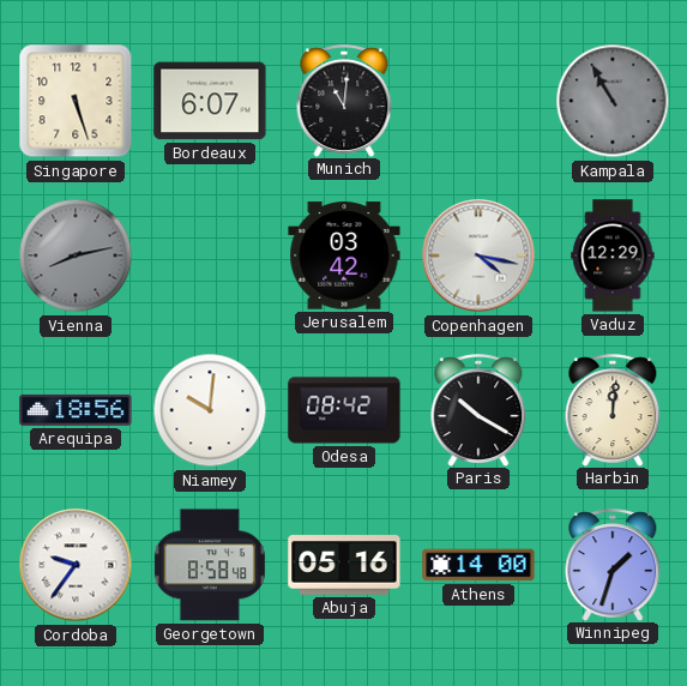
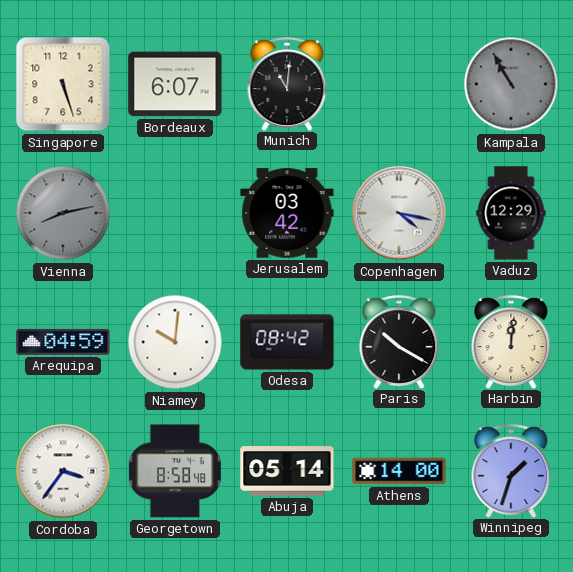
Arequipa: 18:56 -> 04:59
Cordoba: 9:36 -> 3:36
Abuja: 05:16 -> 05:14
